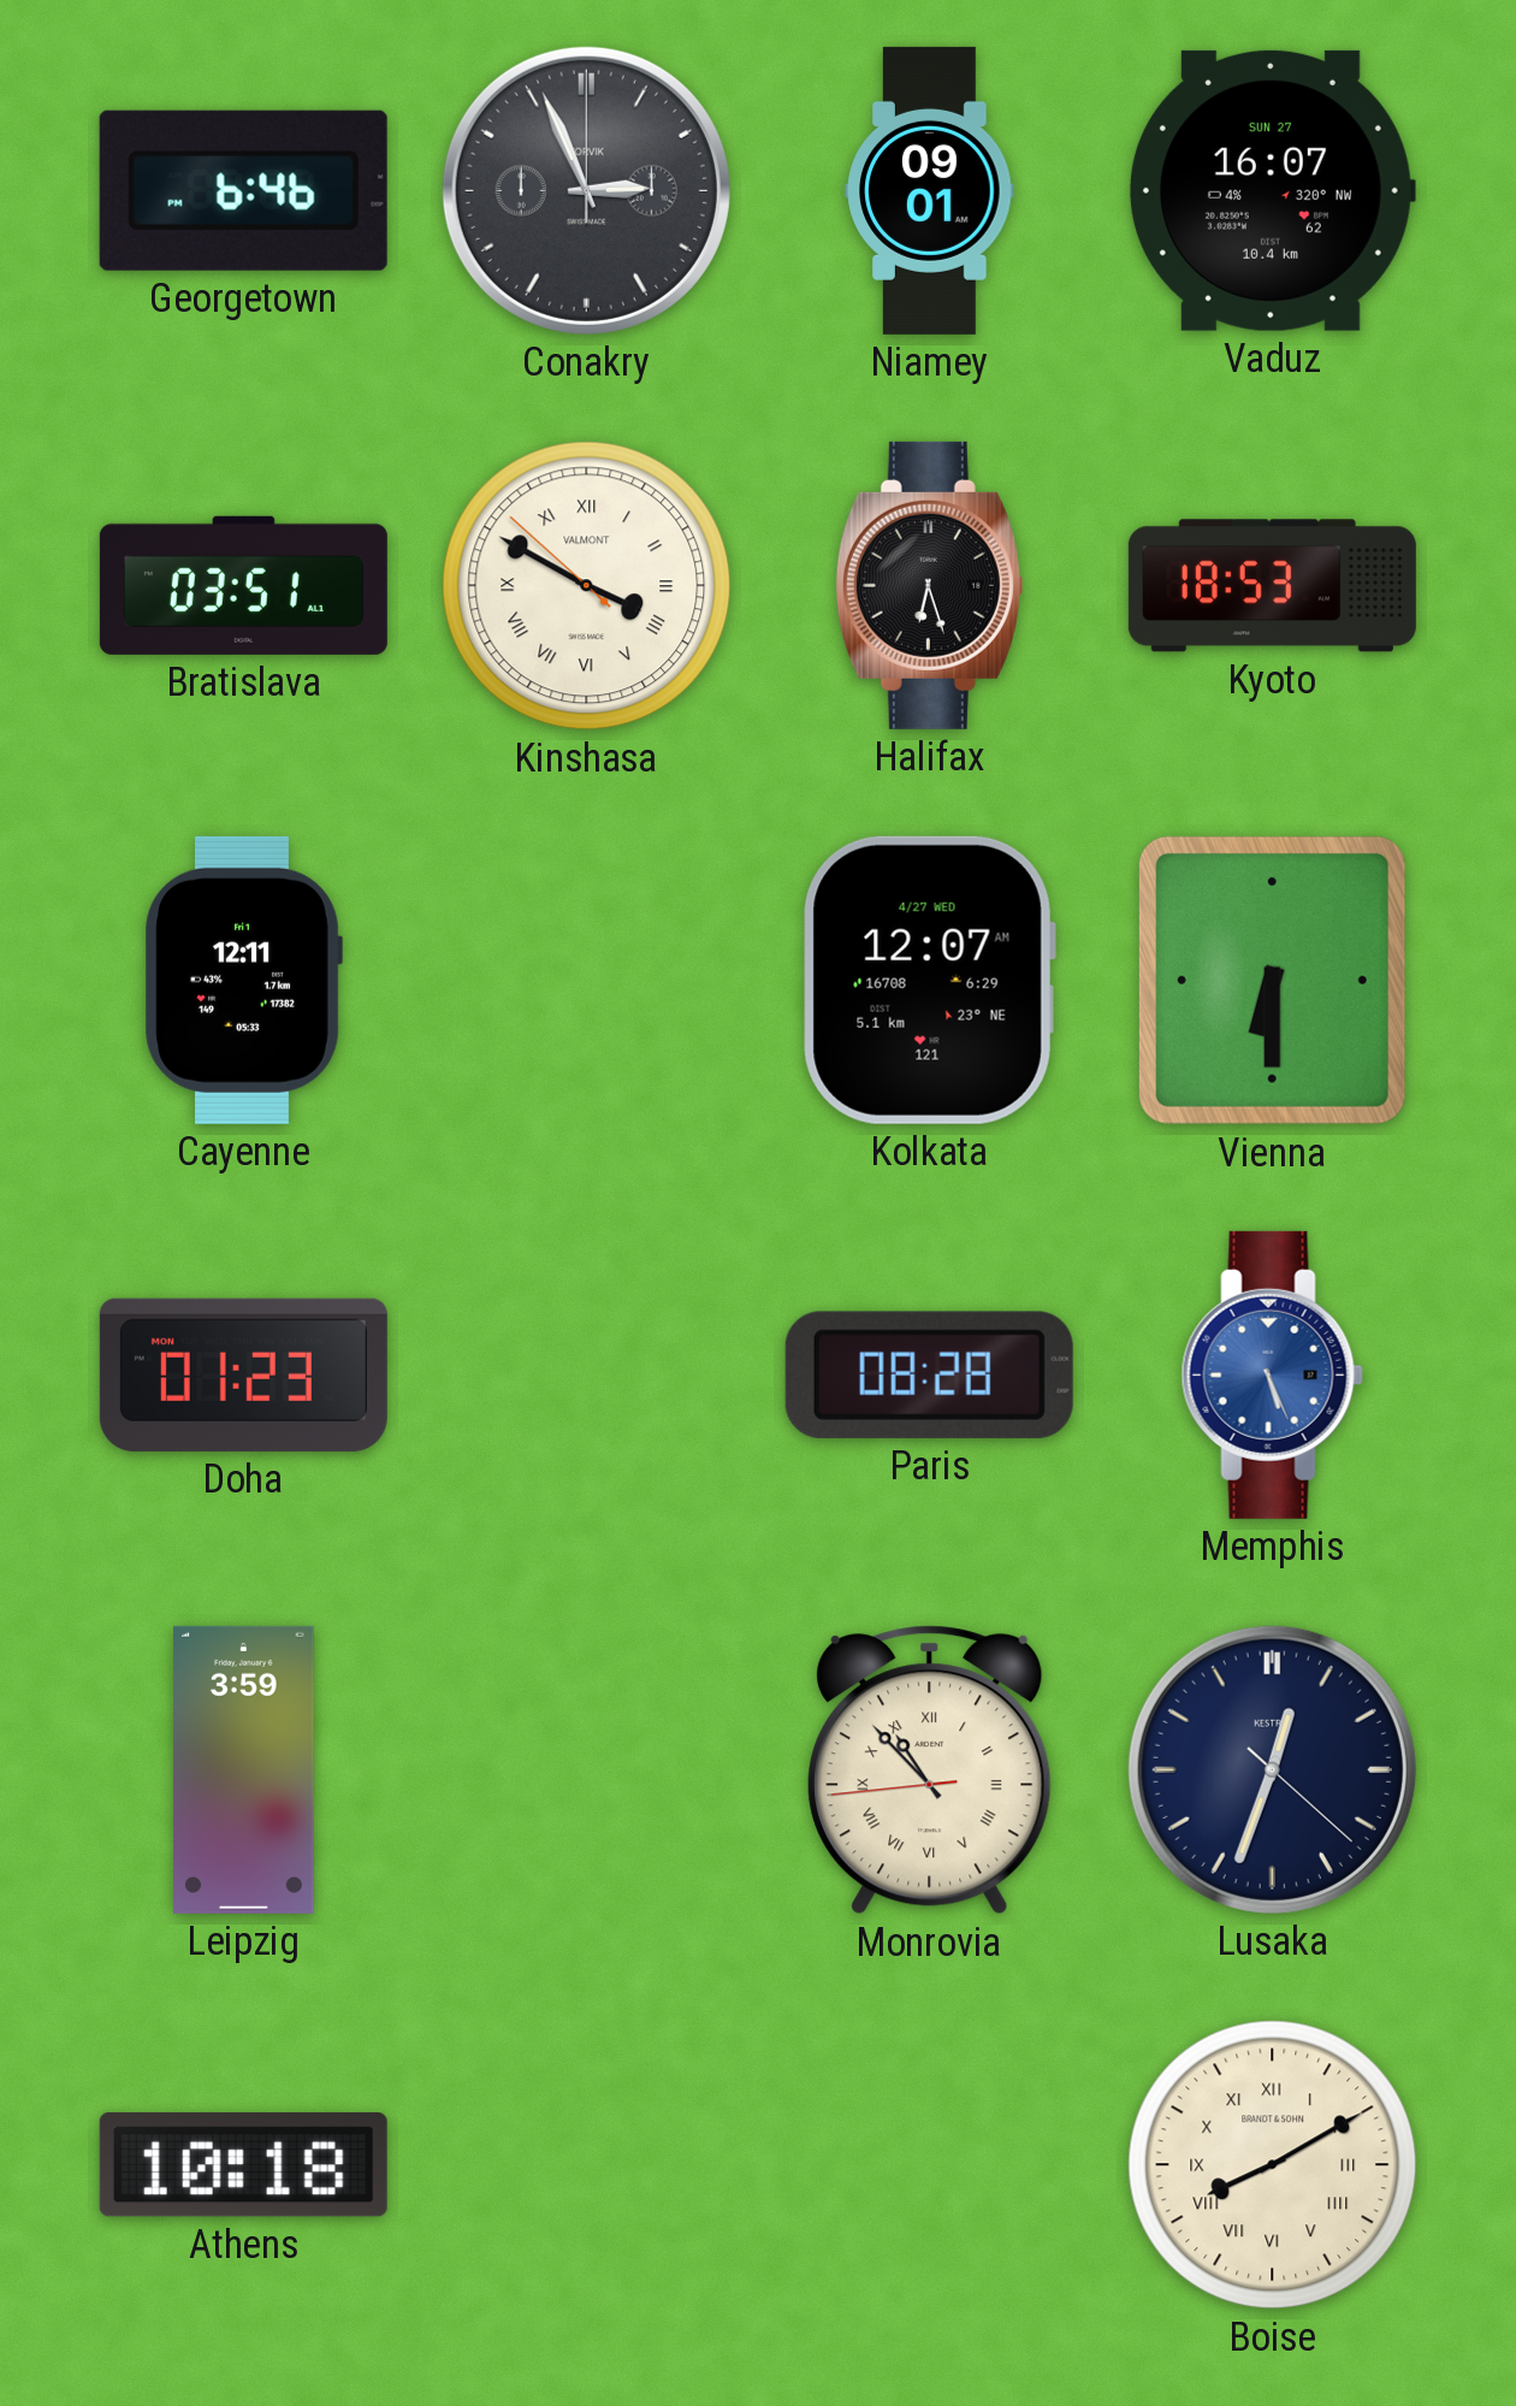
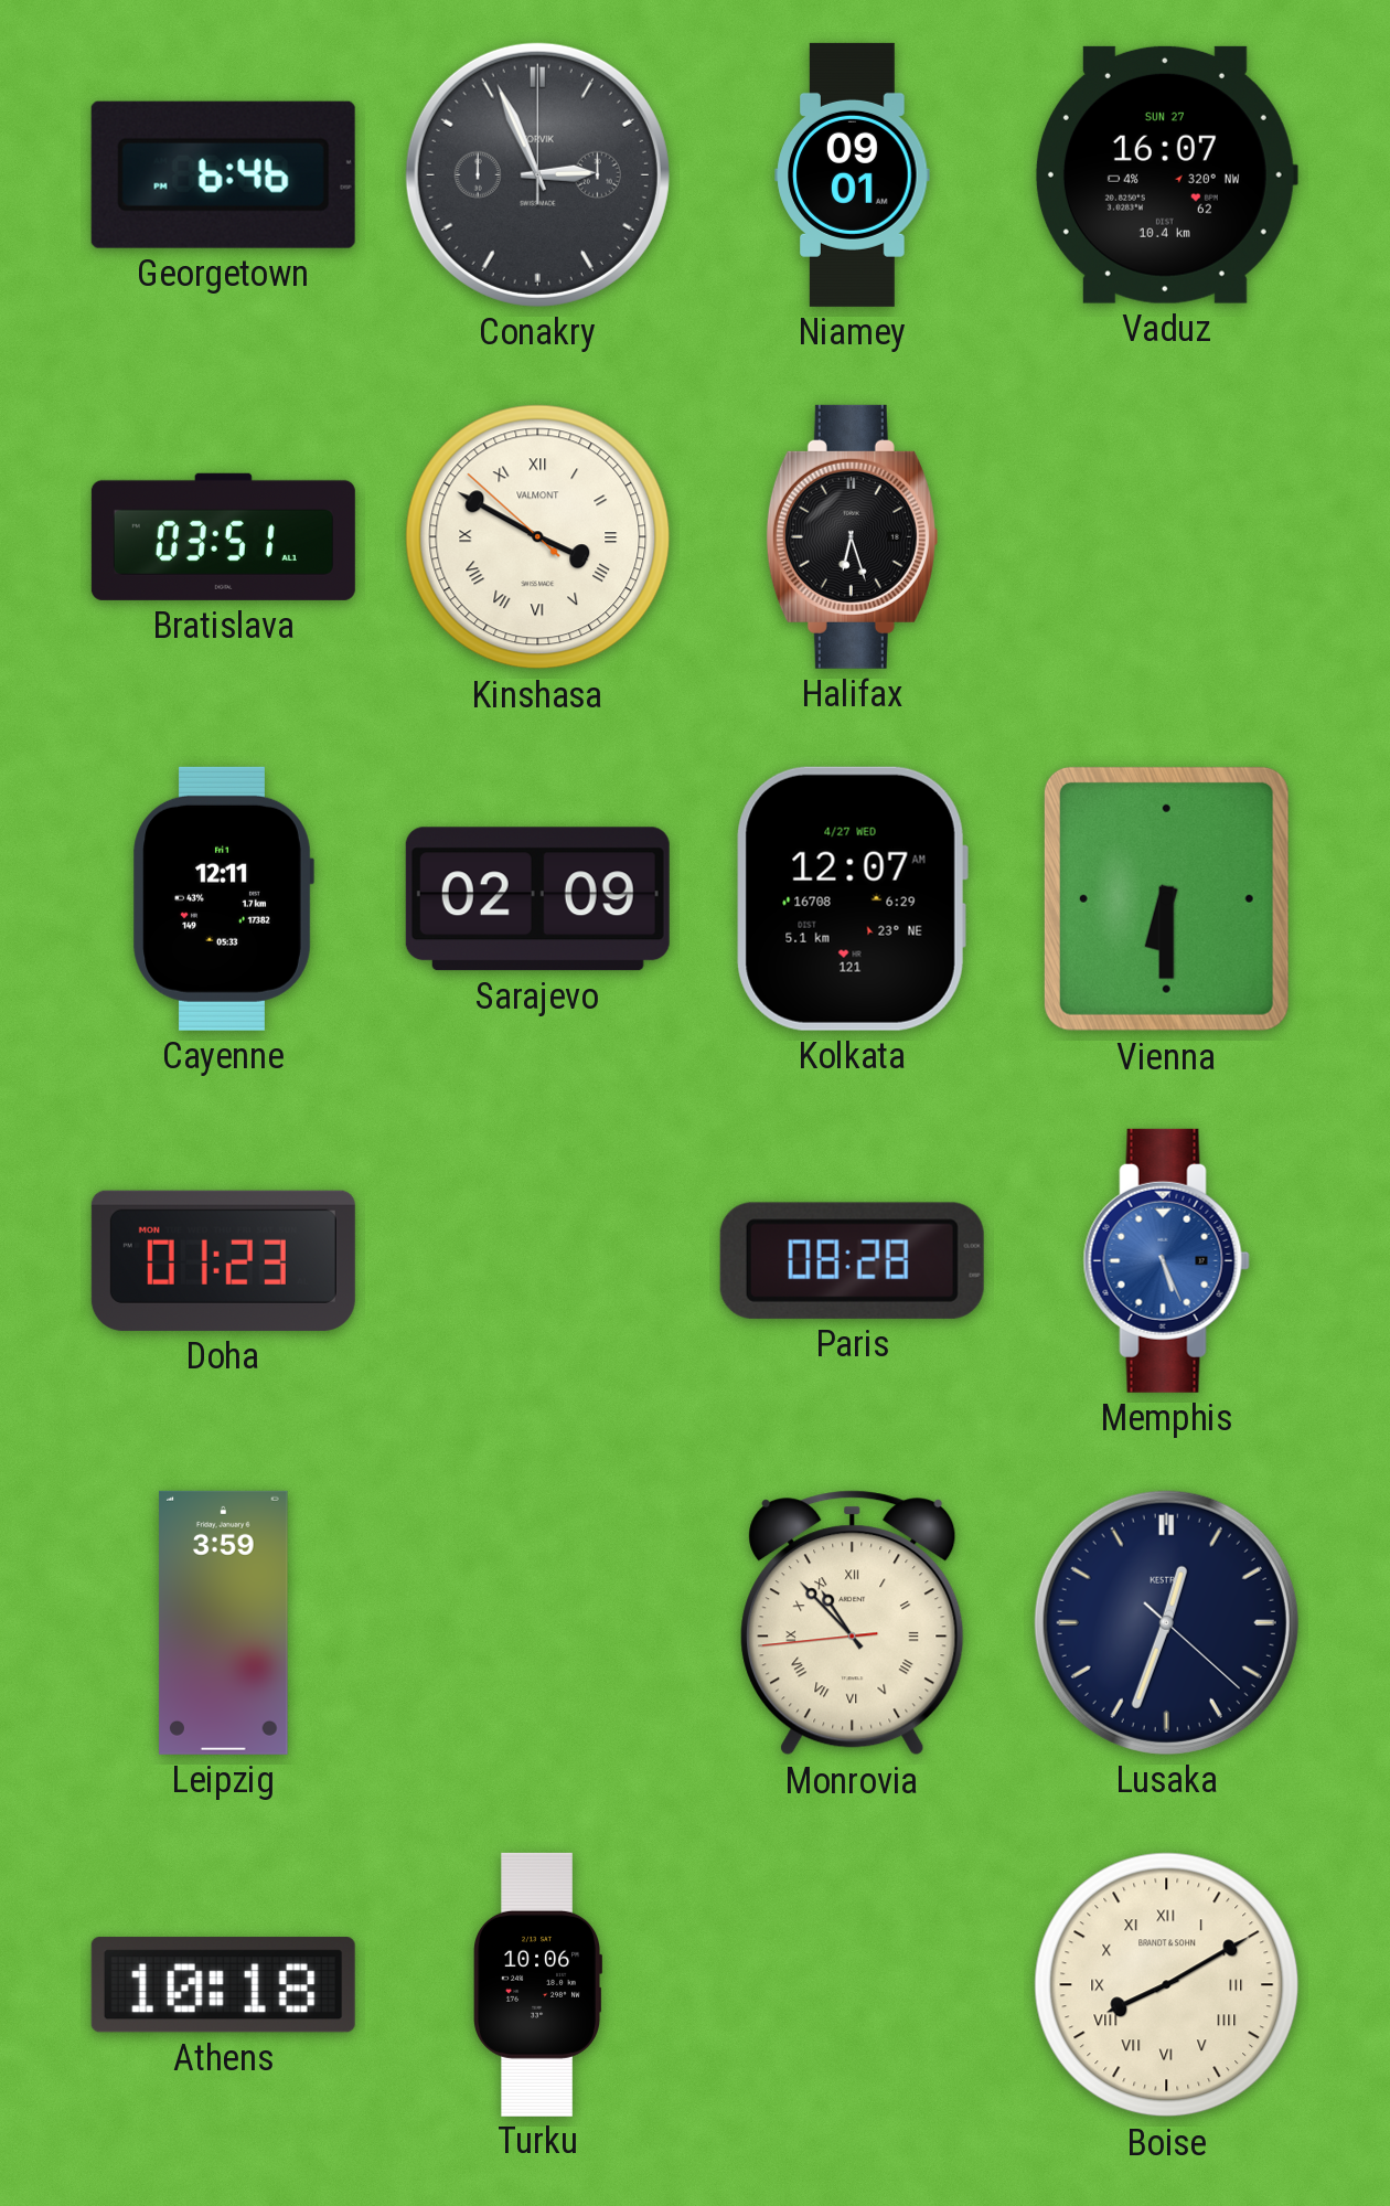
Kyoto: 18:53 -> none
Sarajevo: none -> 02:09
Turku: none -> 10:06
